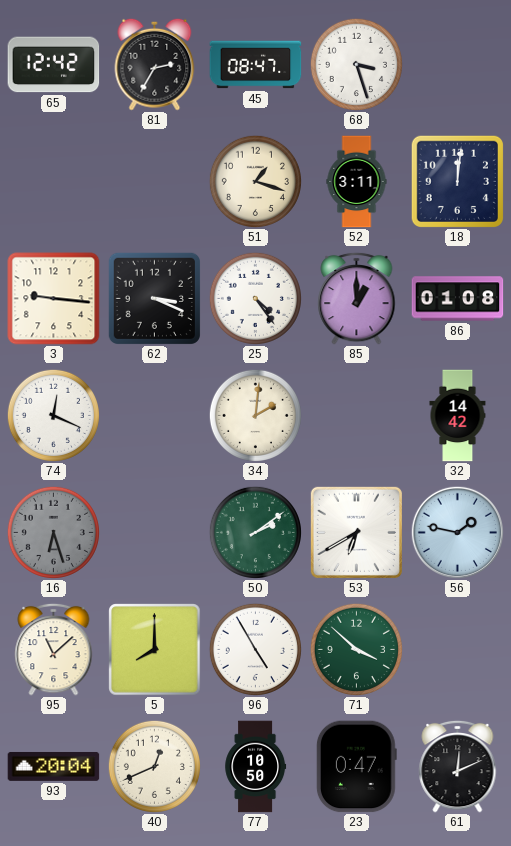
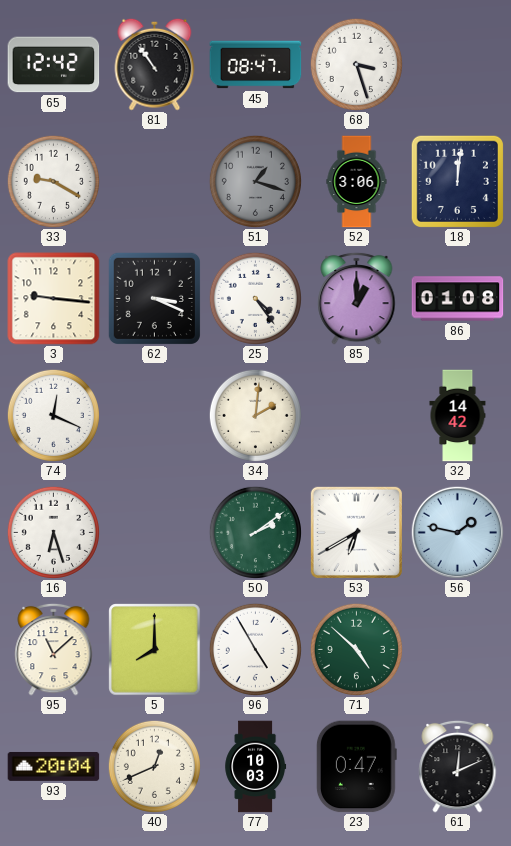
81: 2:35 -> 10:54
33: none -> 9:20
51 dial: cream -> grey
52: 3:11 -> 3:06
16 dial: grey -> white
71: 3:52 -> 4:52
77: 10:50 -> 10:03
